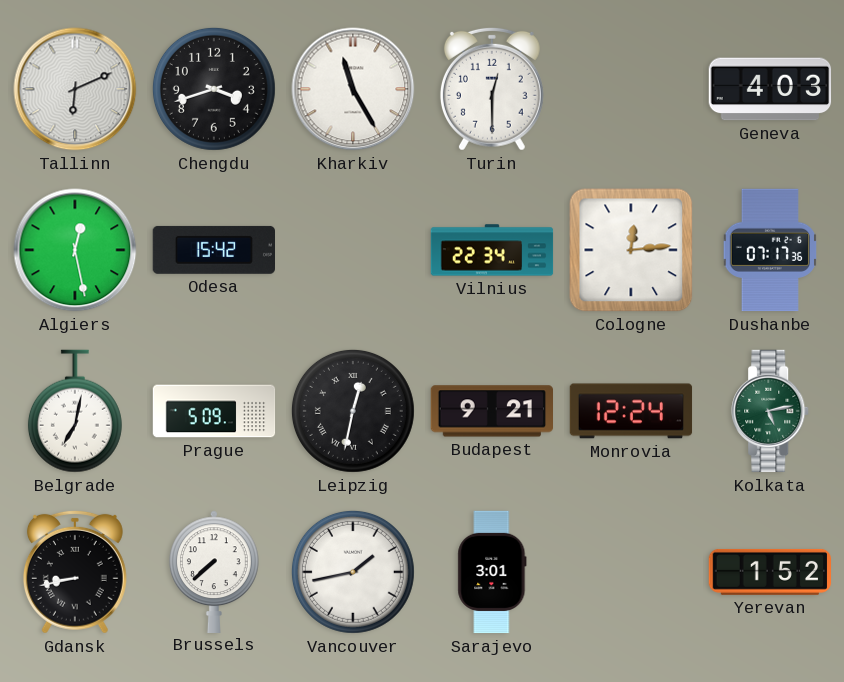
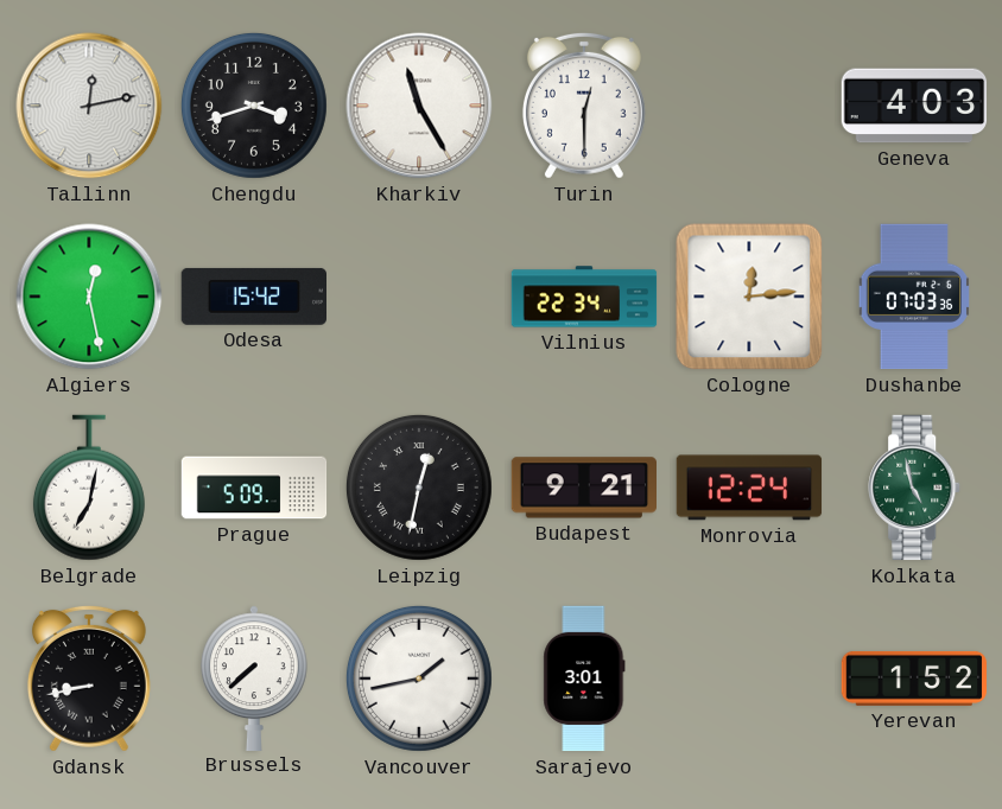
Tallinn: 6:11 -> 12:13
Dushanbe: 07:17 -> 07:03
Kolkata: 5:13 -> 4:58
